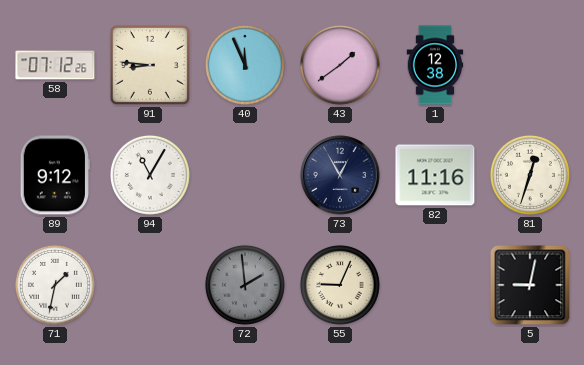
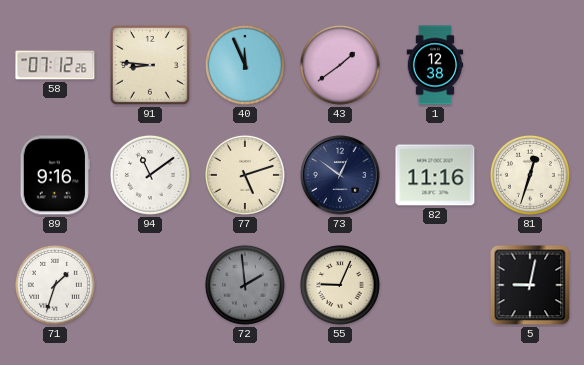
89: 9:12 -> 9:16
94: 11:05 -> 11:09
77: none -> 5:12
73: 12:55 -> 12:51
71: 1:32 -> 1:33
